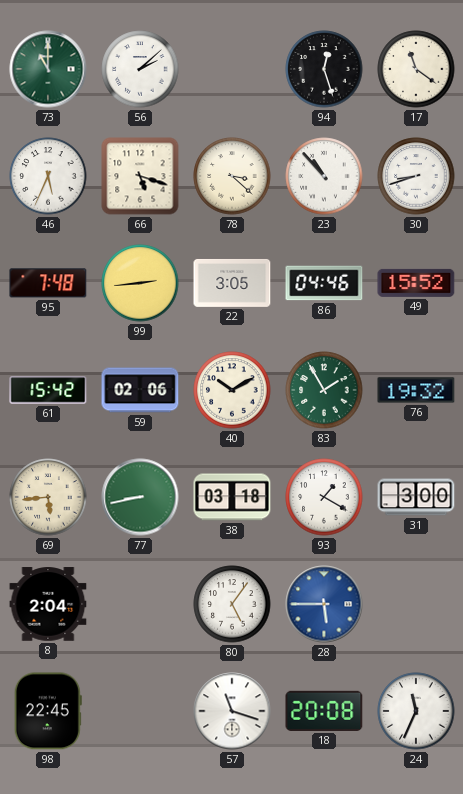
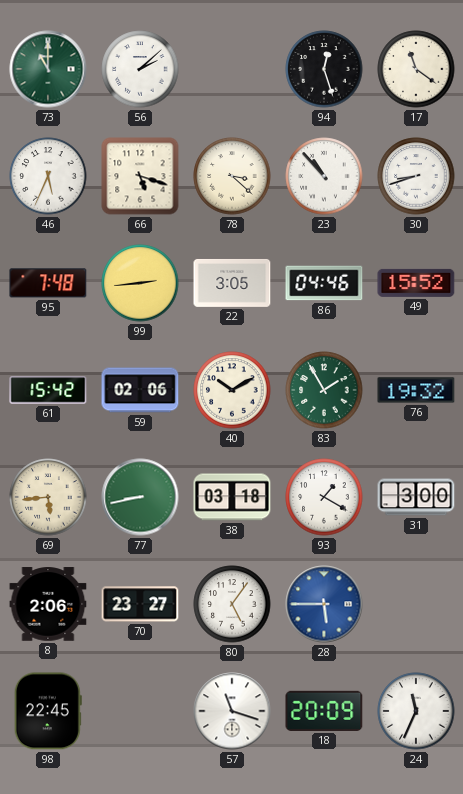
8: 2:04 -> 2:06
70: none -> 23:27
18: 20:08 -> 20:09
